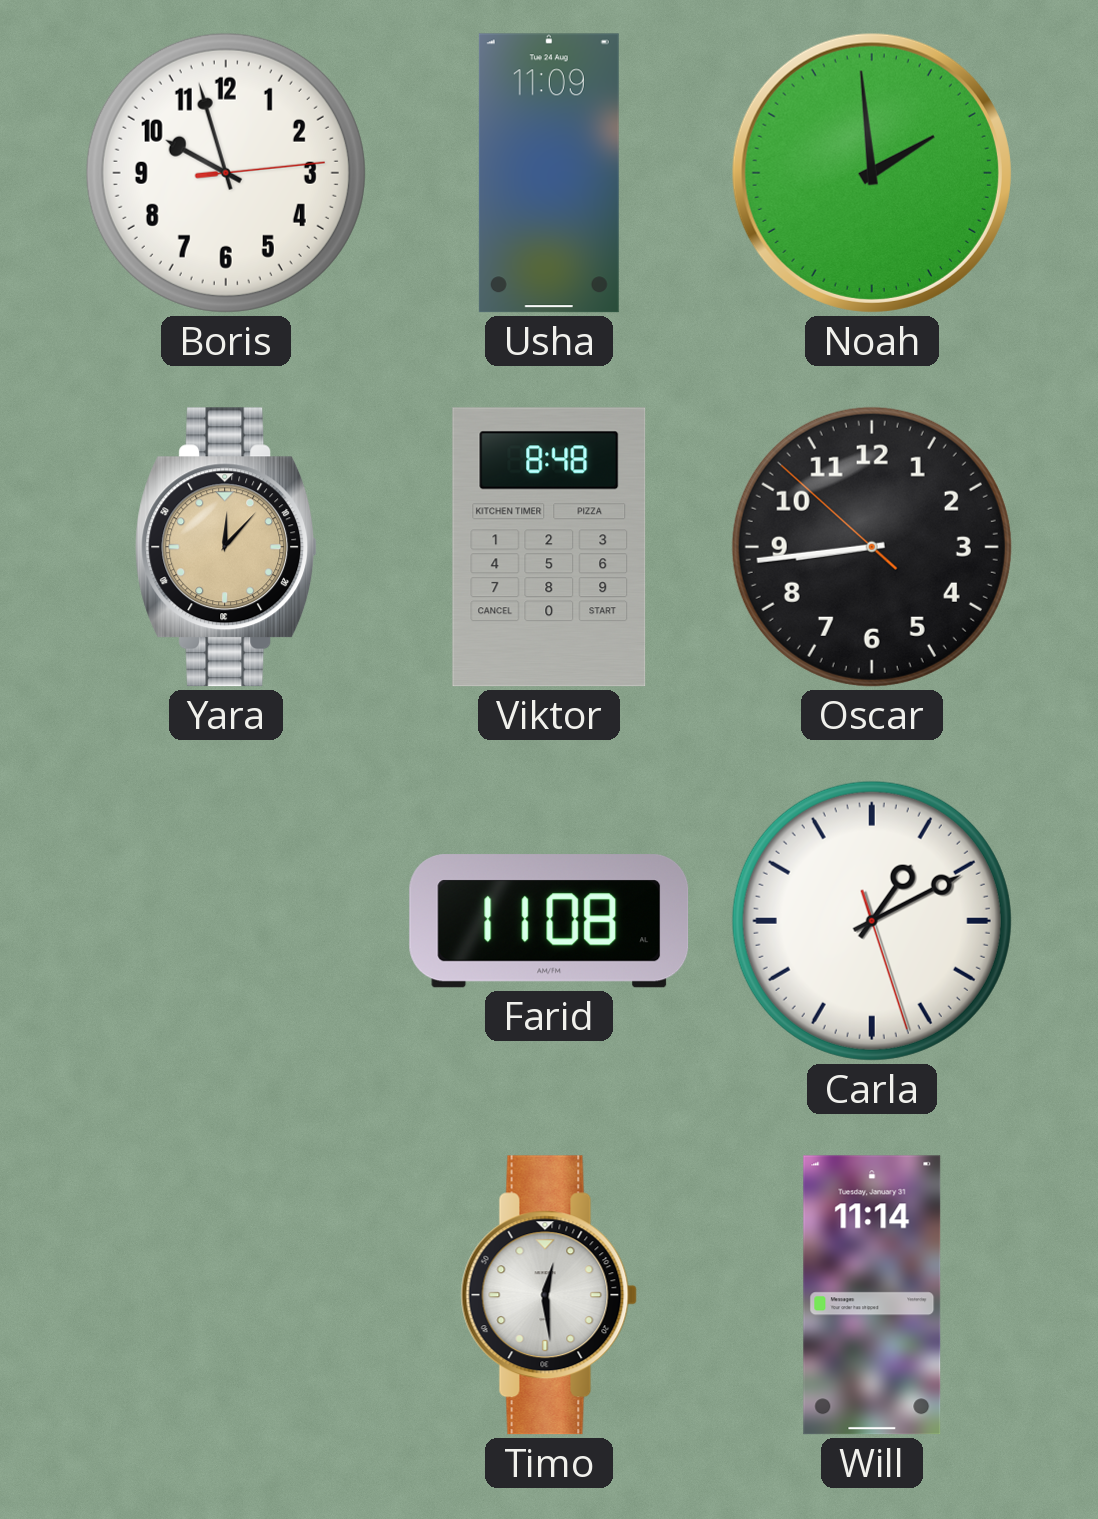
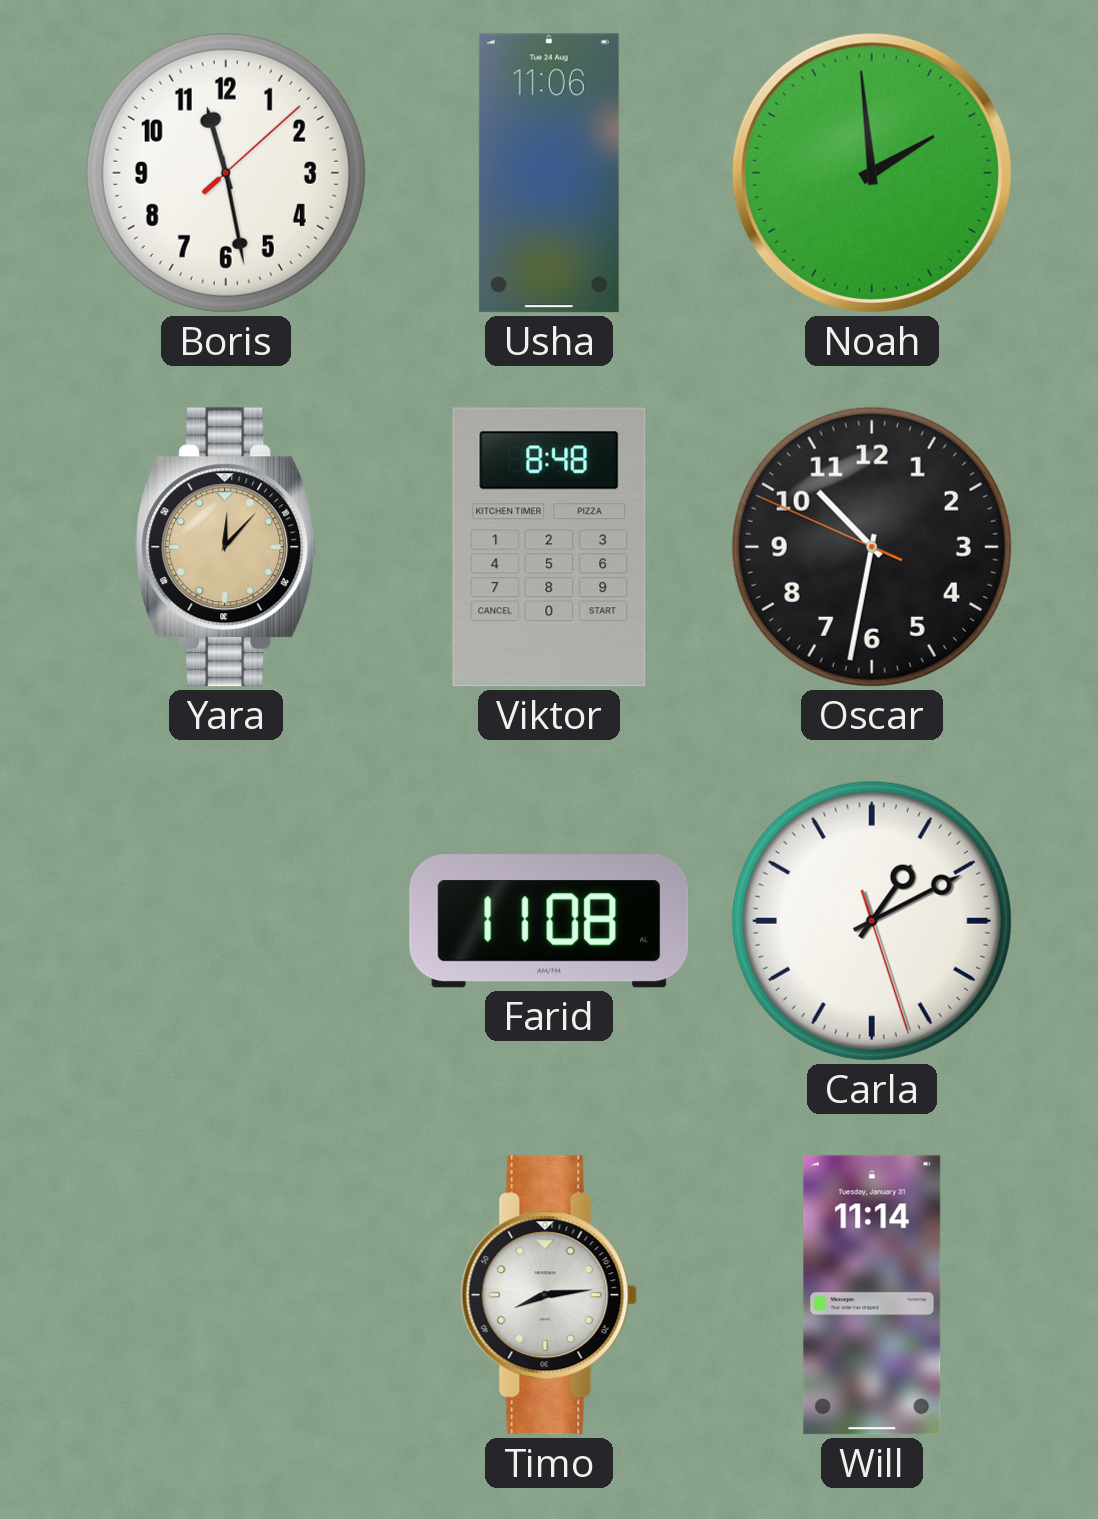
Boris: 9:57 -> 11:28
Usha: 11:09 -> 11:06
Oscar: 8:43 -> 10:31
Timo: 12:29 -> 8:14
